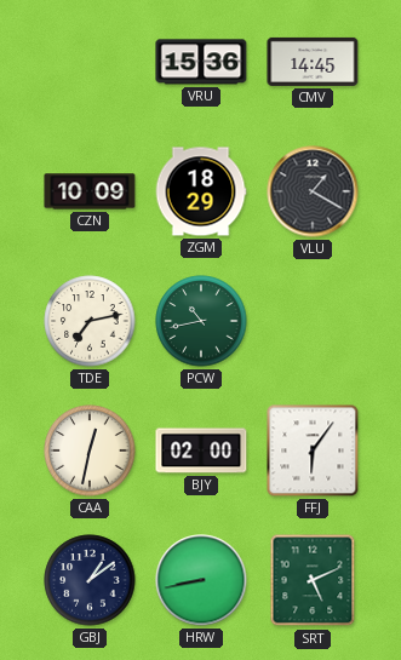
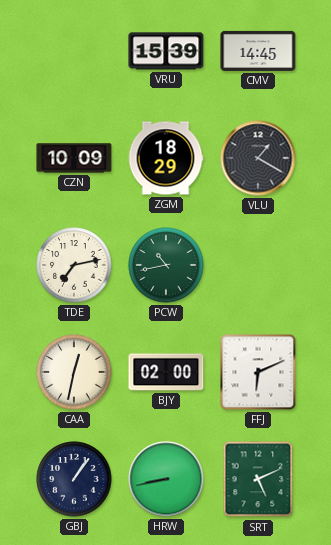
VRU: 15:36 -> 15:39
FFJ: 6:06 -> 6:11
GBJ: 1:09 -> 1:06
